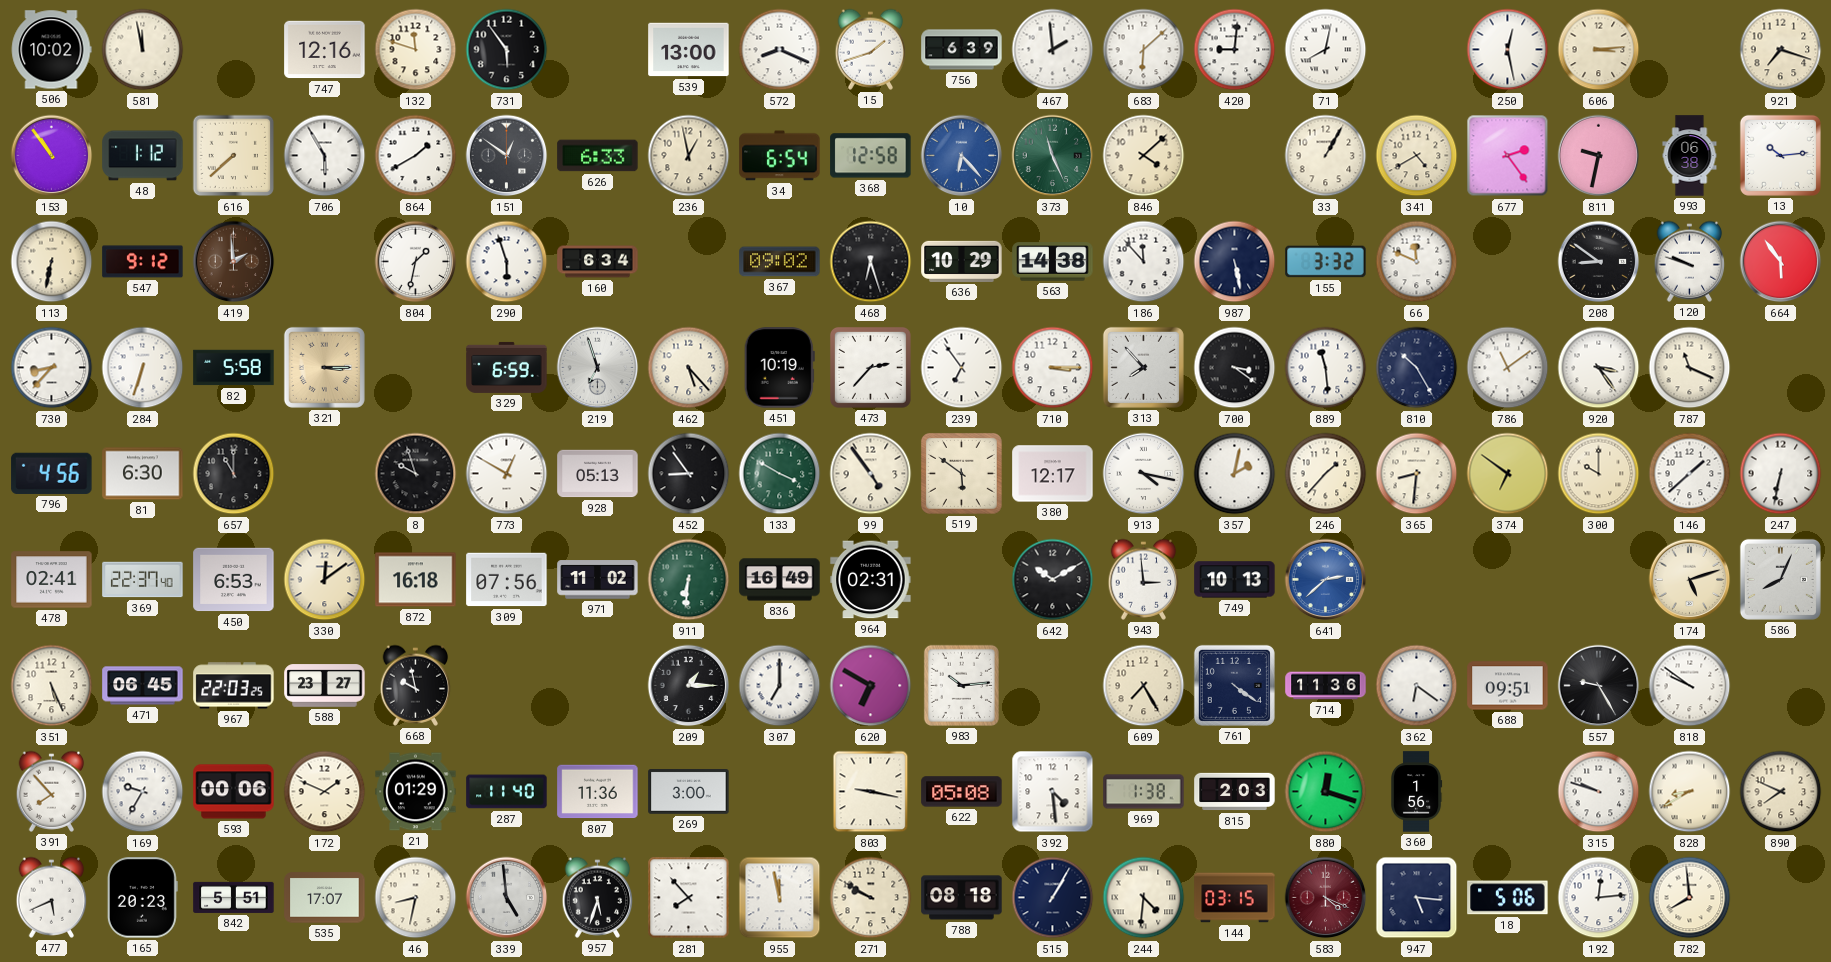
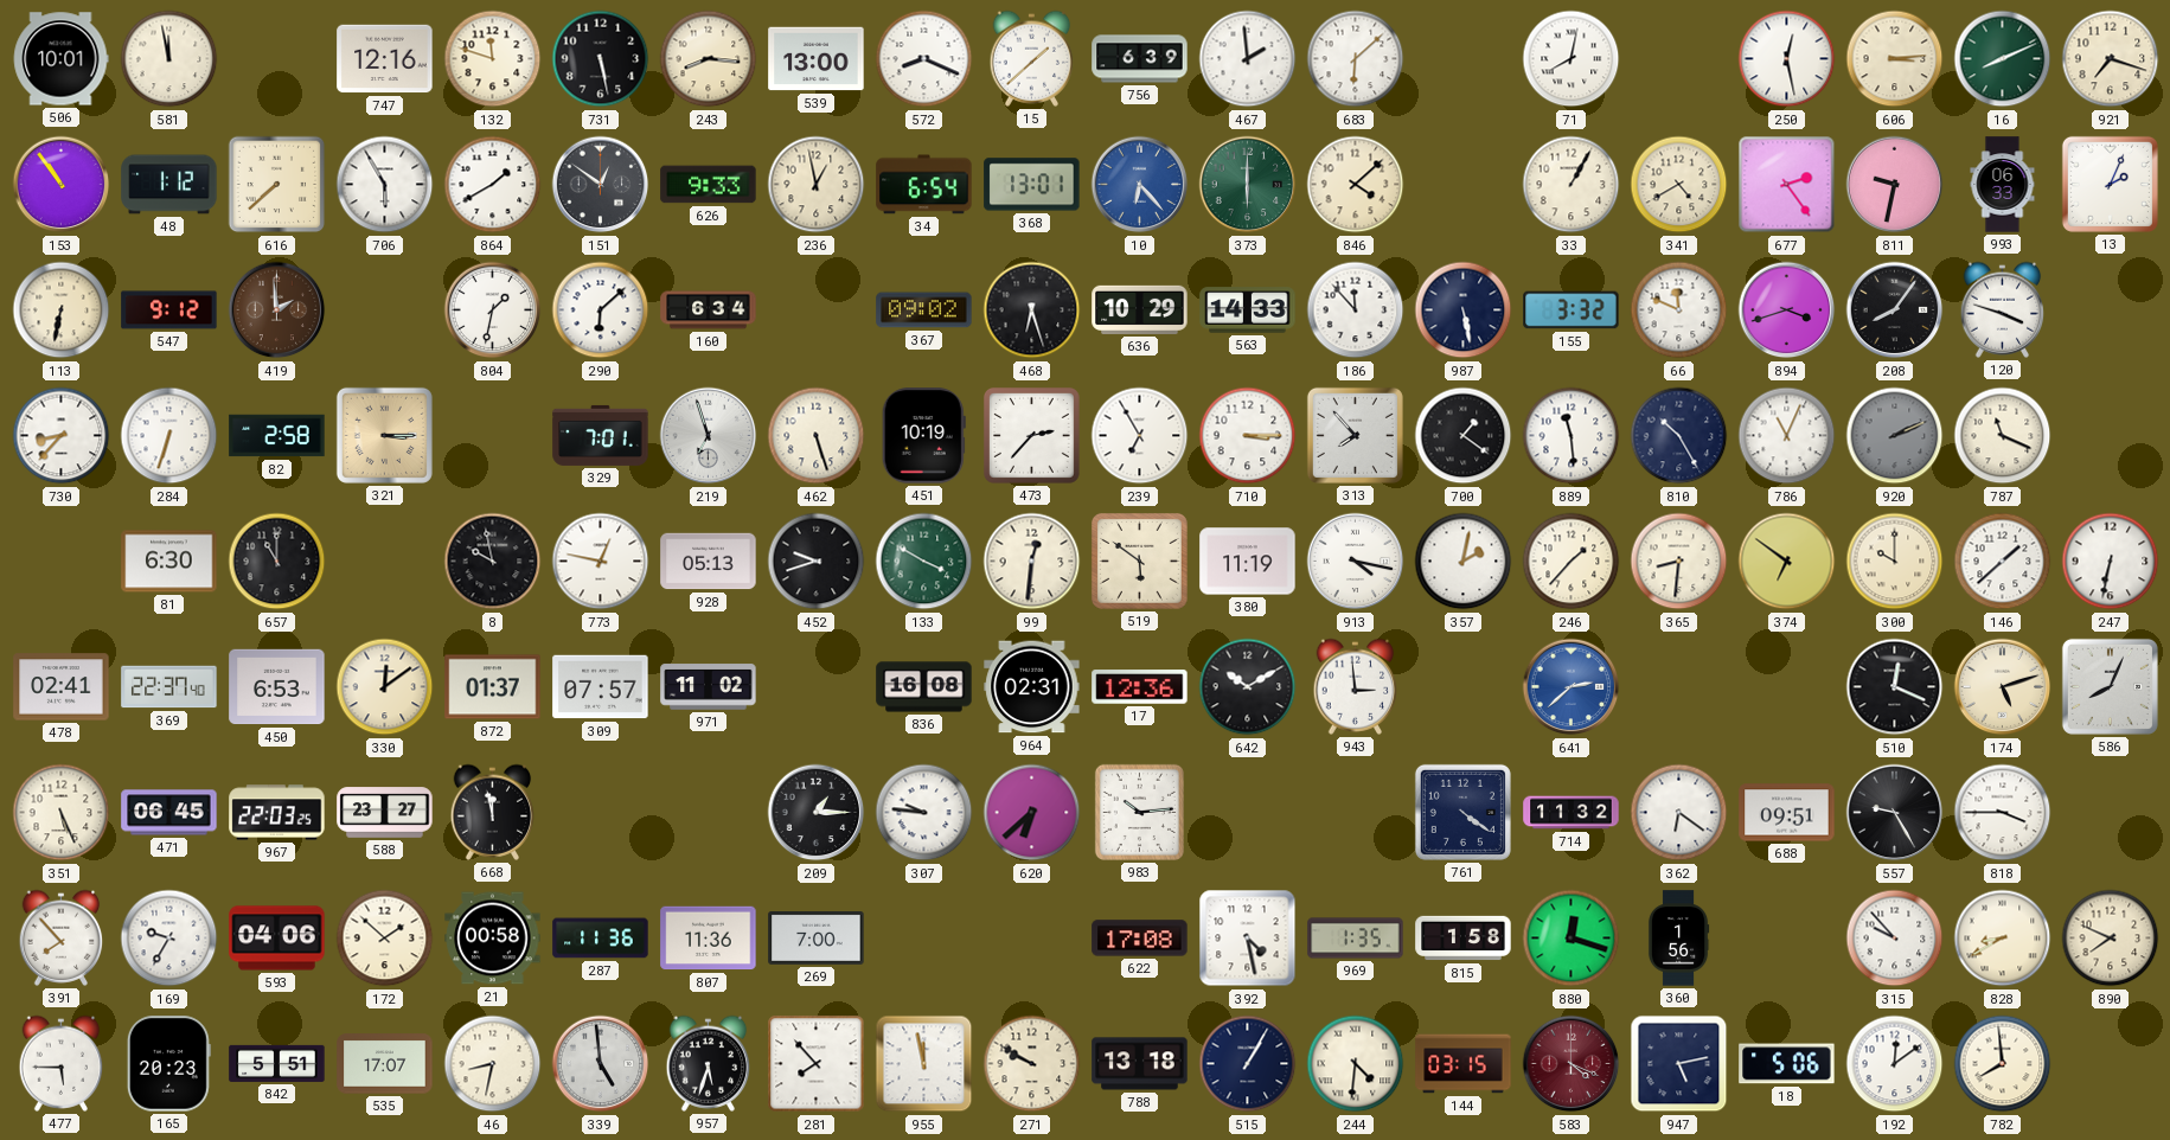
506: 10:02 -> 10:01
731: 5:54 -> 5:28
243: none -> 8:16
15: 1:42 -> 1:38
420: 9:01 -> none
16: none -> 8:11
626: 6:33 -> 9:33
368: 12:58 -> 13:01
373: 11:26 -> 6:00
993: 06:38 -> 06:33
13: 10:14 -> 2:04
290: 5:57 -> 6:08
563: 14:38 -> 14:33
894: none -> 3:42
208: 8:51 -> 8:06
120: 9:48 -> 3:48
664: 5:54 -> none
82: 5:58 -> 2:58
329: 6:59 -> 7:01
462: 5:23 -> 5:27
239: 6:54 -> 6:55
700: 3:21 -> 1:21
786: 11:09 -> 11:04
920: 3:24 -> 2:11
920 dial: white -> grey
796: 4:56 -> none
8: 9:57 -> 9:58
773: 12:50 -> 12:47
452: 8:54 -> 9:42
99: 4:54 -> 12:31
380: 12:17 -> 11:19
872: 16:18 -> 01:37
309: 07:56 -> 07:57
911: 6:31 -> none
836: 16:49 -> 16:08
17: none -> 12:36
749: 10:13 -> none
510: none -> 12:19
668: 9:58 -> 11:58
307: 7:00 -> 9:46
620: 6:50 -> 6:38
609: 7:25 -> none
714: 11:36 -> 11:32
818: 9:51 -> 3:45
593: 00:06 -> 04:06
172: 1:49 -> 1:52
21: 01:29 -> 00:58
287: 11:40 -> 11:36
269: 3:00 -> 7:00
803: 9:17 -> none
622: 05:08 -> 17:08
392: 4:29 -> 4:28
969: 1:38 -> 1:35
815: 2:03 -> 1:58
315: 9:48 -> 9:53
477: 5:41 -> 5:45
788: 08:18 -> 13:18
947: 5:16 -> 5:13
192: 12:14 -> 12:09
